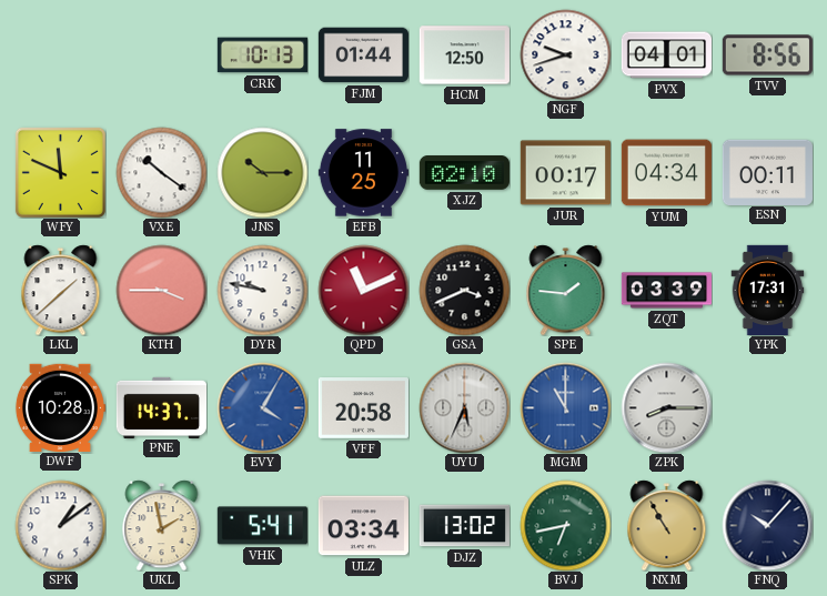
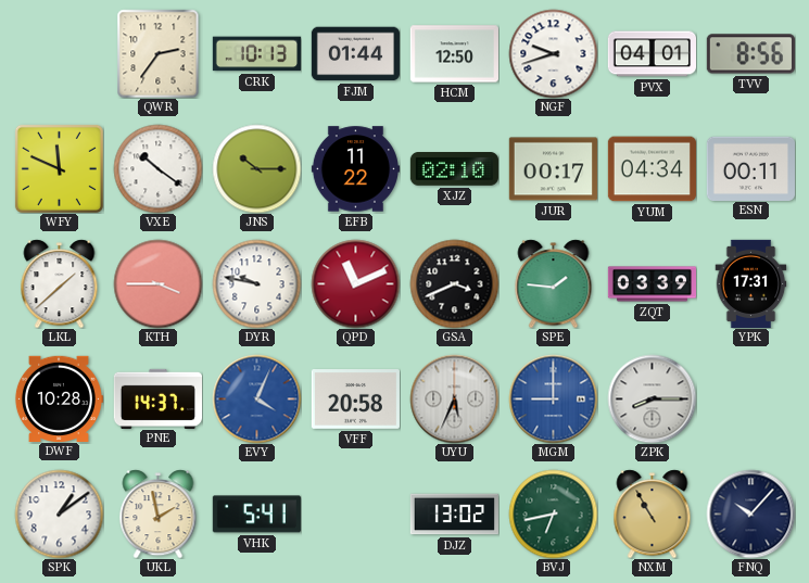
QWR: none -> 2:36
EFB: 11:25 -> 11:22
EVY: 4:05 -> 4:04
MGM: 11:00 -> 9:00
ULZ: 03:34 -> none
